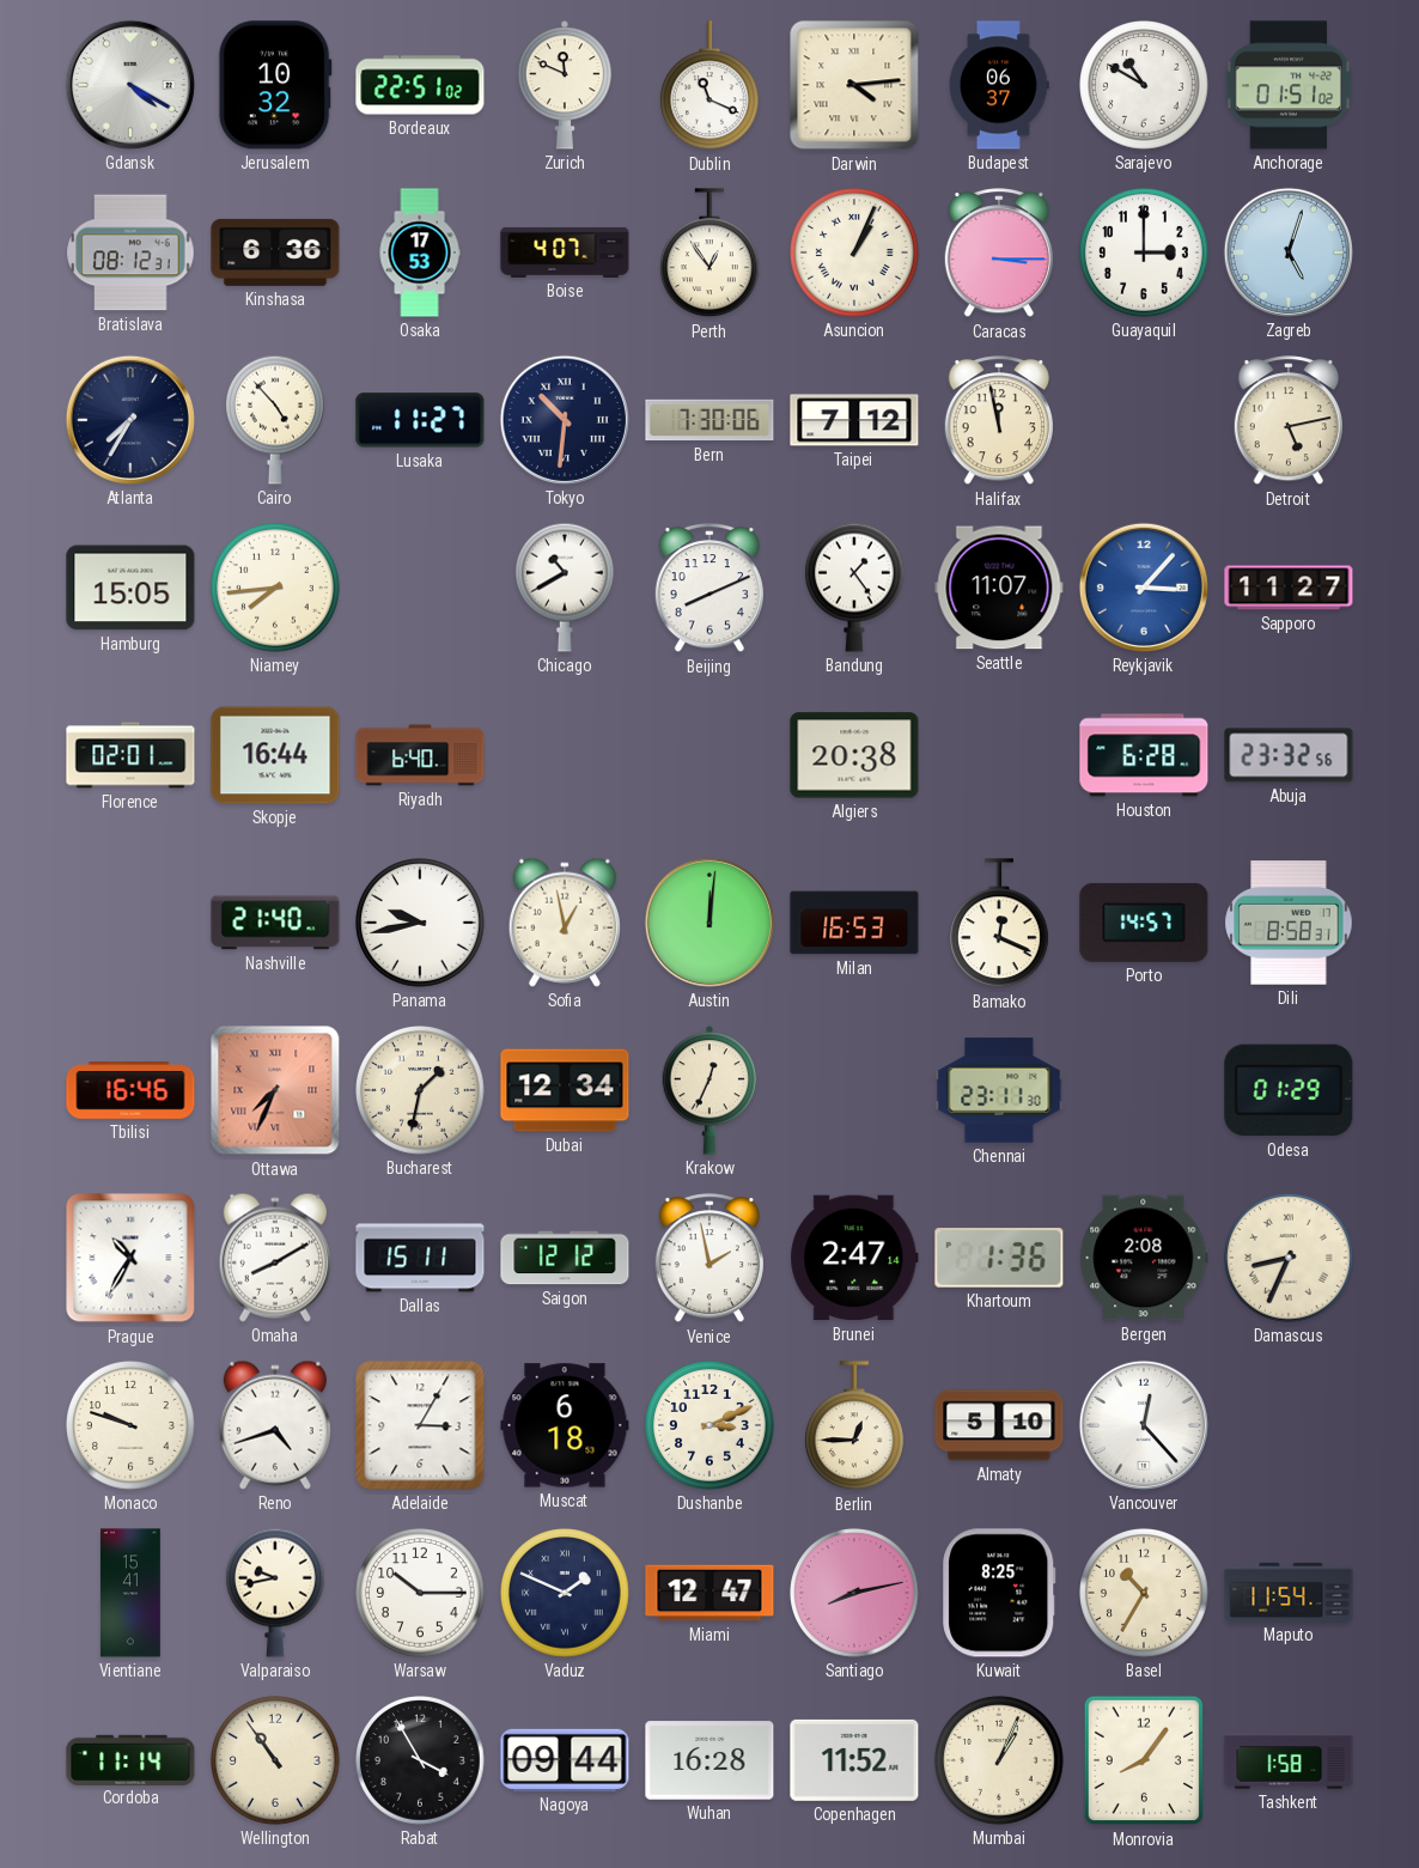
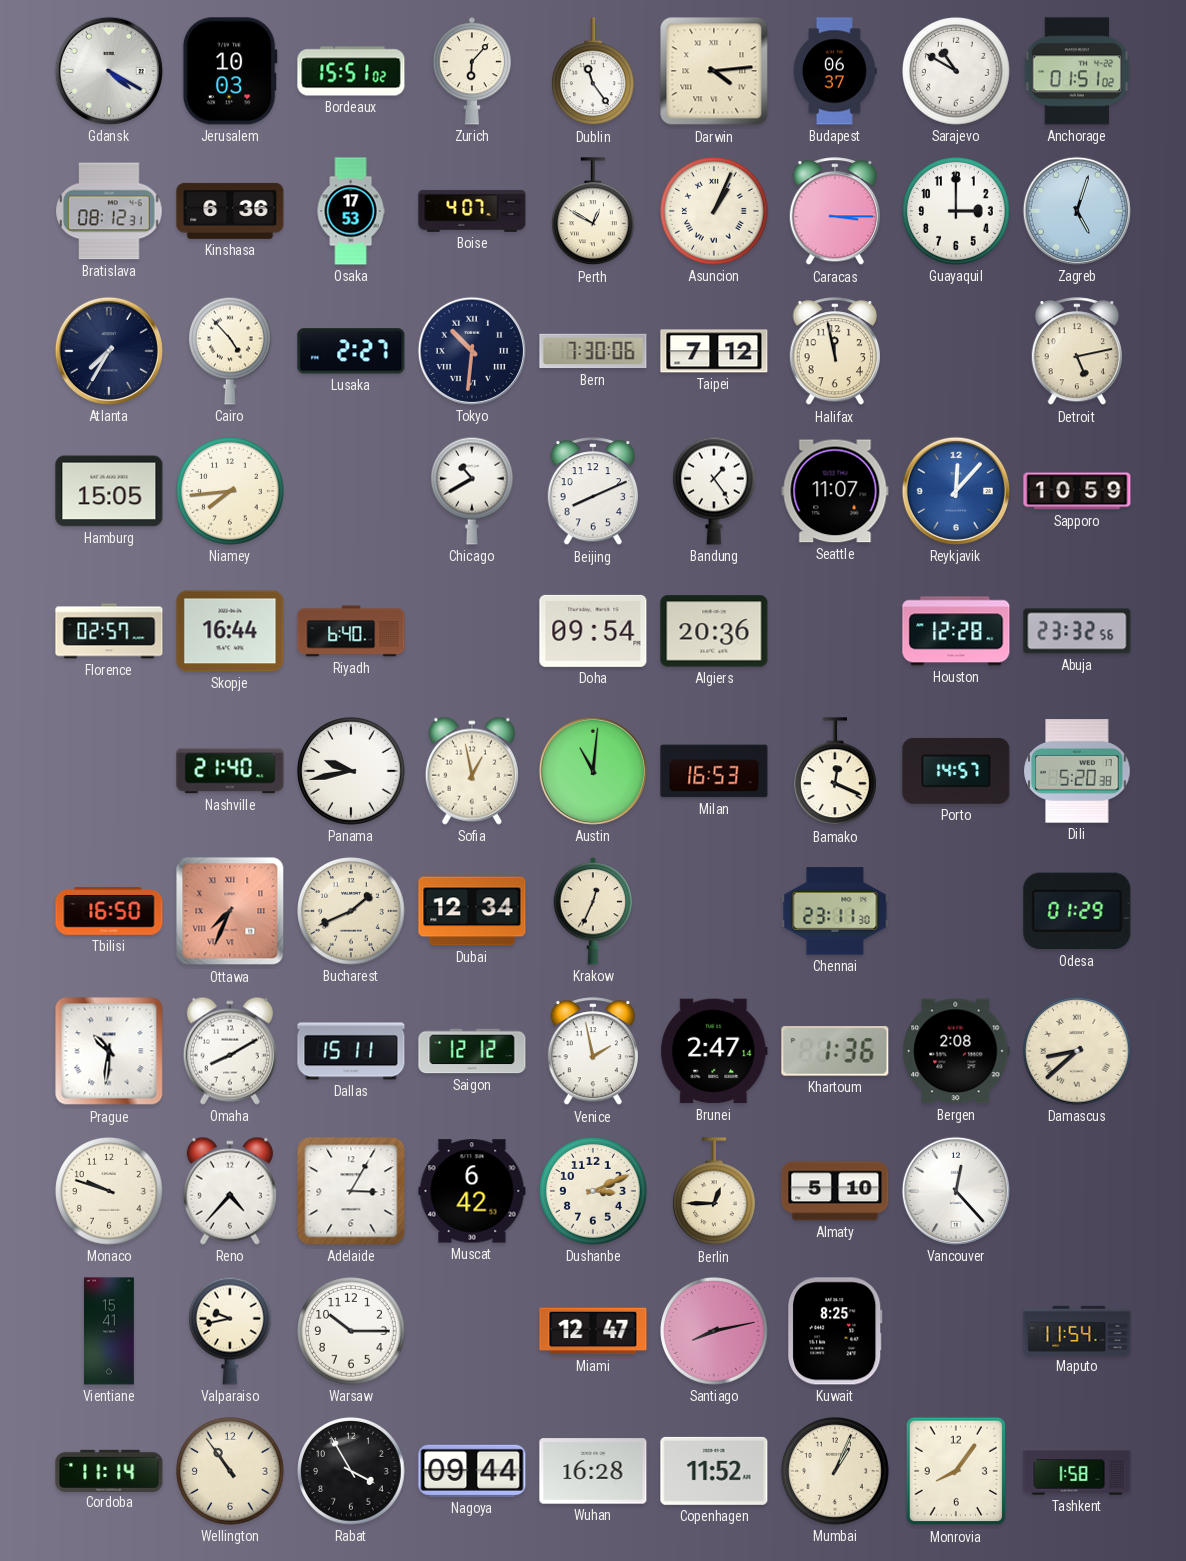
Jerusalem: 10:32 -> 10:03
Bordeaux: 22:51 -> 15:51
Zurich: 11:49 -> 6:07
Dublin: 11:19 -> 11:24
Perth: 12:54 -> 12:50
Lusaka: 11:27 -> 2:27
Reykjavik: 3:07 -> 12:07
Sapporo: 11:27 -> 10:59
Florence: 02:01 -> 02:57
Doha: none -> 09:54
Algiers: 20:38 -> 20:36
Houston: 6:28 -> 12:28
Austin: 12:01 -> 11:01
Dili: 8:58 -> 5:20
Tbilisi: 16:46 -> 16:50
Bucharest: 1:32 -> 1:41
Prague: 10:35 -> 10:31
Damascus: 8:34 -> 8:38
Reno: 4:42 -> 4:37
Muscat: 6:18 -> 6:42
Vaduz: 1:49 -> none
Basel: 10:35 -> none
